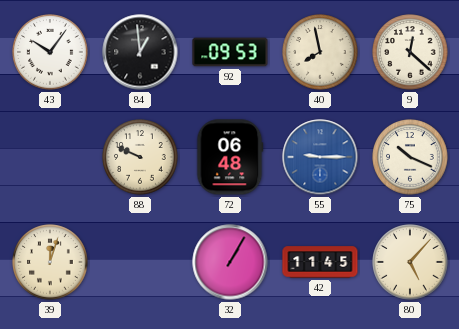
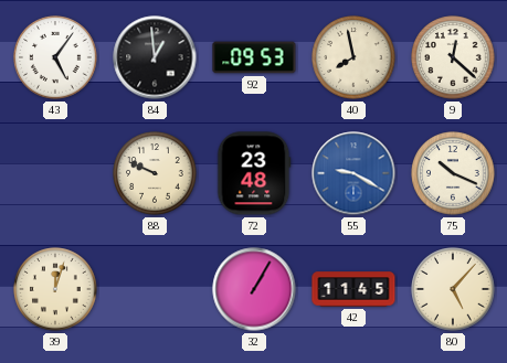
43: 10:06 -> 5:06
72: 06:48 -> 23:48
55: 9:15 -> 9:20
